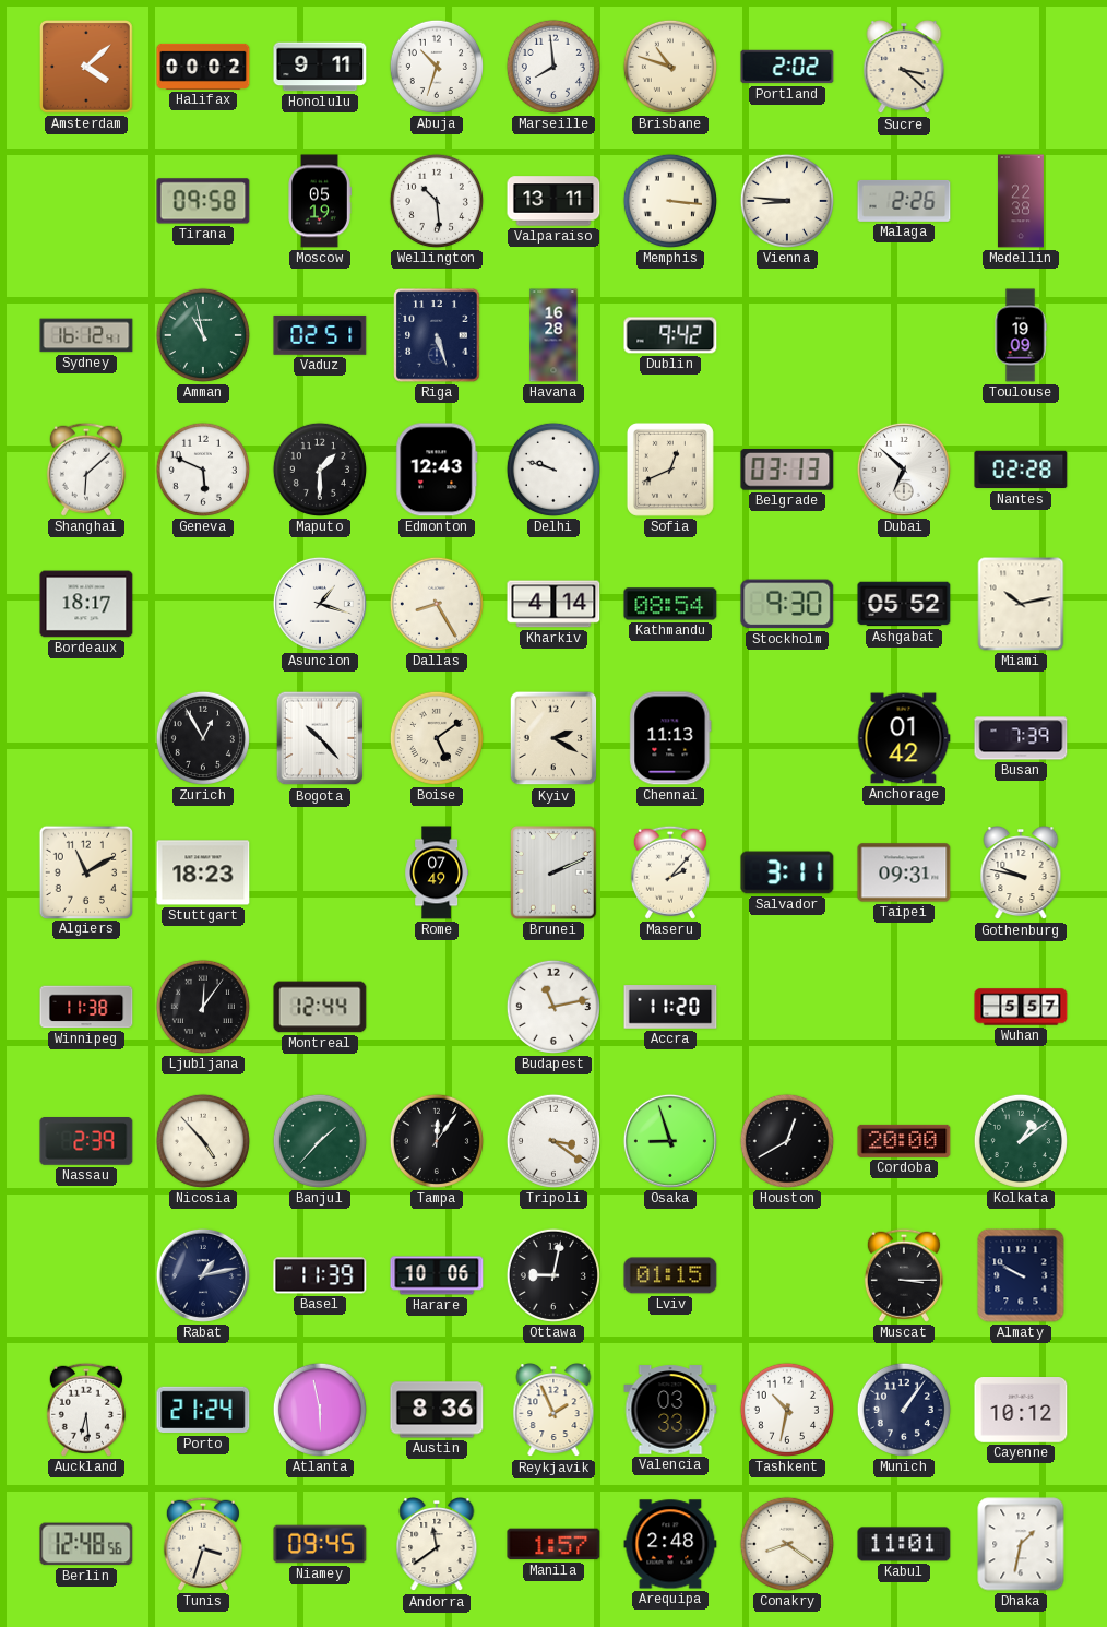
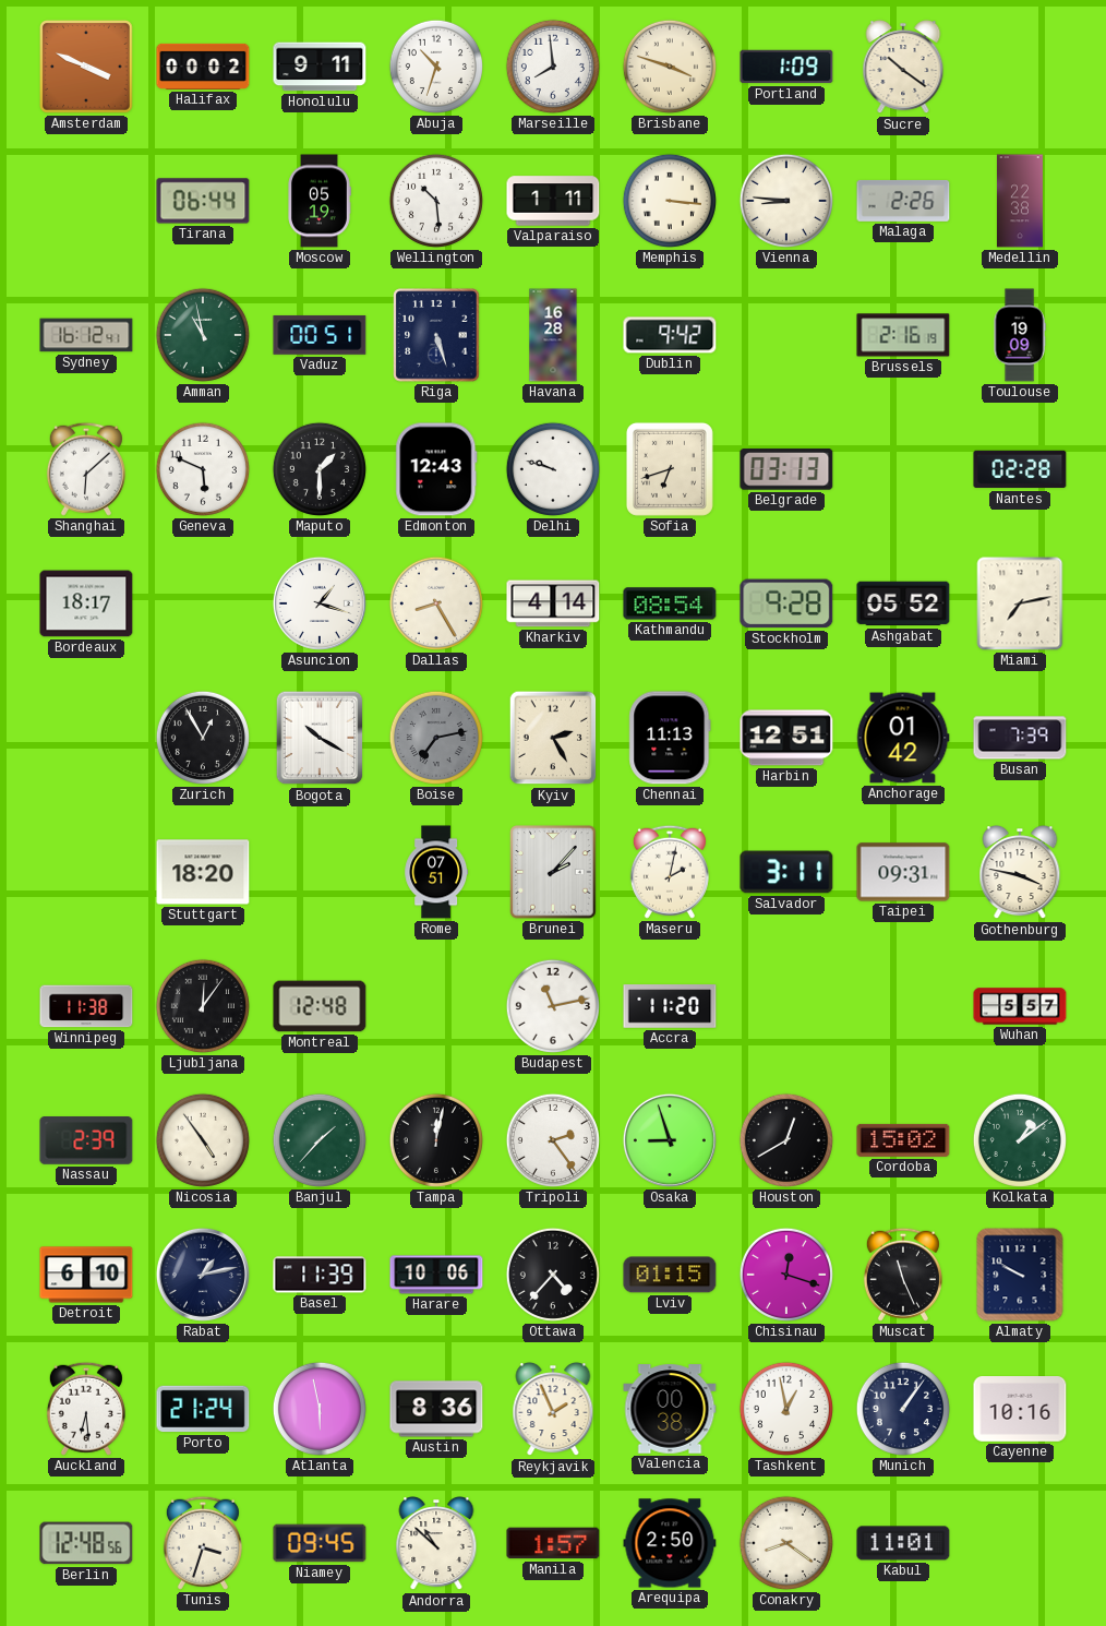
Amsterdam: 4:08 -> 3:49
Brisbane: 10:48 -> 3:48
Portland: 2:02 -> 1:09
Sucre: 3:22 -> 10:21
Tirana: 09:58 -> 06:44
Valparaiso: 13:11 -> 1:11
Vaduz: 02:51 -> 00:51
Brussels: none -> 2:16
Sofia: 12:41 -> 6:42
Dubai: 6:52 -> none
Stockholm: 9:30 -> 9:28
Miami: 10:13 -> 7:13
Bogota: 10:23 -> 10:20
Boise: 5:09 -> 7:13
Boise dial: cream -> grey
Kyiv: 2:20 -> 2:25
Harbin: none -> 12:51
Algiers: 11:10 -> none
Stuttgart: 18:23 -> 18:20
Rome: 07:49 -> 07:51
Brunei: 2:11 -> 2:07
Maseru: 2:07 -> 2:02
Gothenburg: 9:47 -> 3:47
Montreal: 12:44 -> 12:48
Nicosia: 4:53 -> 4:54
Tampa: 12:06 -> 12:02
Tripoli: 3:21 -> 2:24
Cordoba: 20:00 -> 15:02
Detroit: none -> 6:10
Ottawa: 9:02 -> 4:37
Chisinau: none -> 12:18
Muscat: 3:15 -> 11:26
Valencia: 03:33 -> 00:38
Tashkent: 10:32 -> 12:58
Cayenne: 10:12 -> 10:16
Andorra: 11:39 -> 10:52
Arequipa: 2:48 -> 2:50
Dhaka: 1:32 -> none
